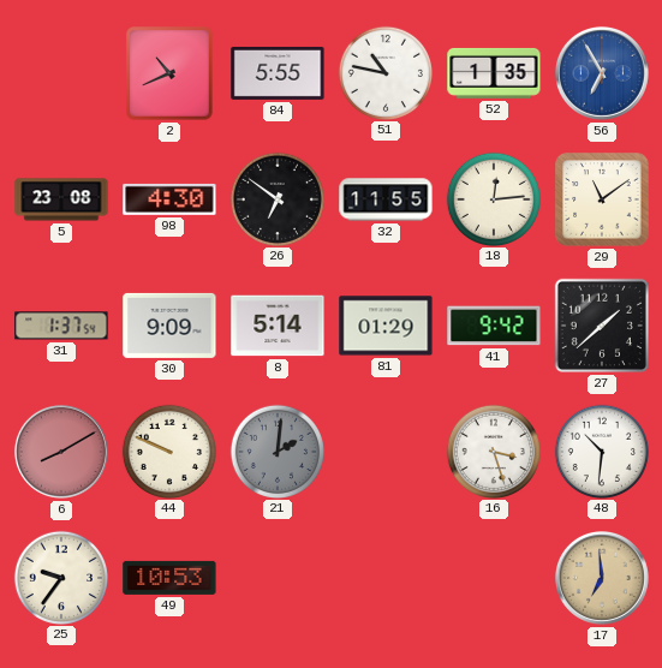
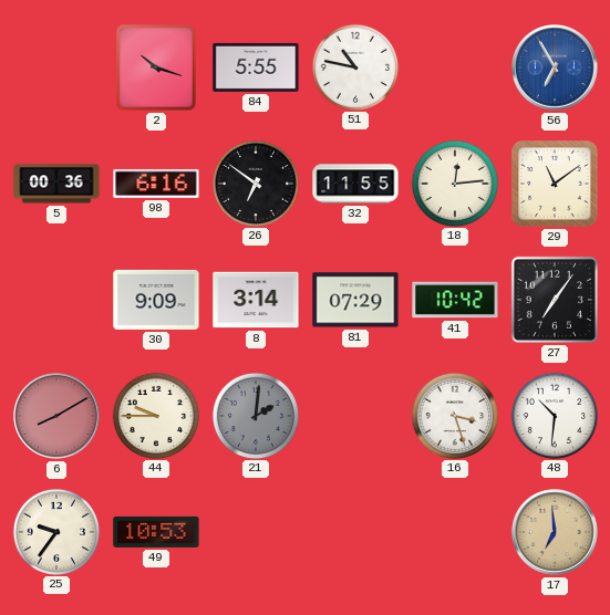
2: 10:41 -> 10:18
52: 1:35 -> none
5: 23:08 -> 00:36
98: 4:30 -> 6:16
31: 1:37 -> none
8: 5:14 -> 3:14
81: 01:29 -> 07:29
41: 9:42 -> 10:42
27: 1:38 -> 7:06
44: 9:49 -> 9:45
